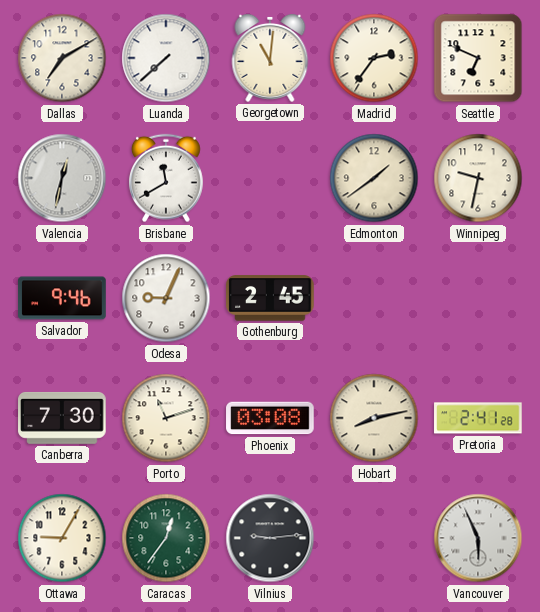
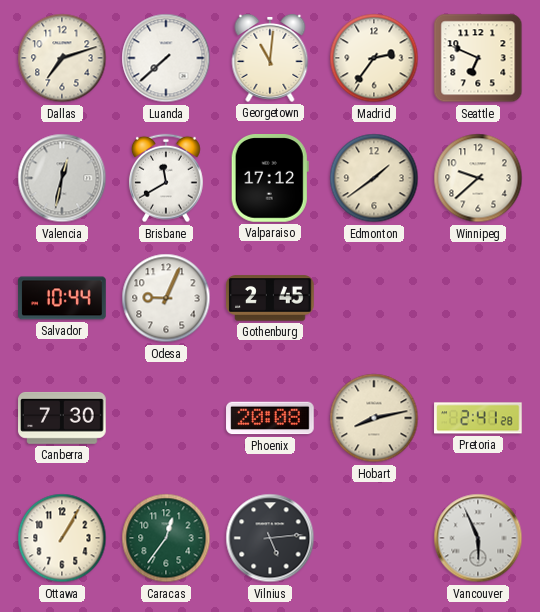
Dallas: 7:10 -> 7:12
Valparaiso: none -> 17:12
Winnipeg: 9:32 -> 9:38
Salvador: 9:46 -> 10:44
Porto: 11:12 -> none
Phoenix: 03:08 -> 20:08
Ottawa: 9:05 -> 1:05
Vilnius: 9:14 -> 5:14
